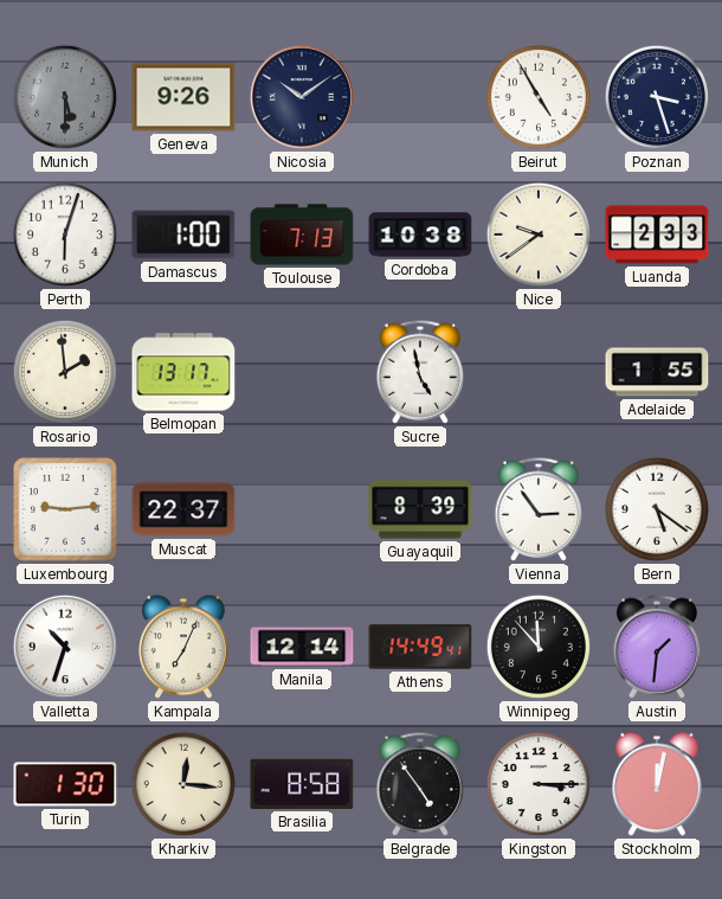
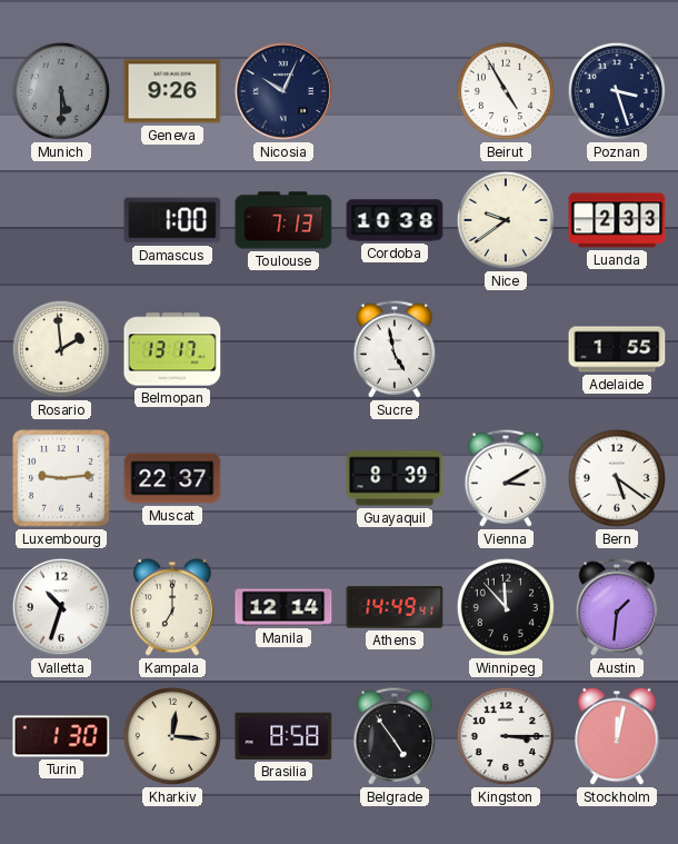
Nicosia: 10:09 -> 10:04
Perth: 6:03 -> none
Vienna: 2:54 -> 3:10
Kampala: 7:04 -> 7:00
